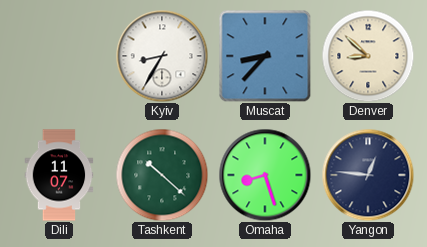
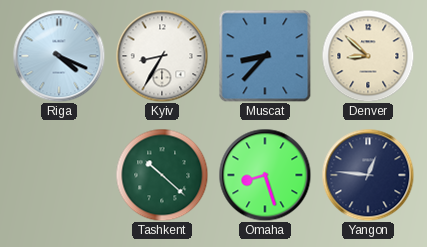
Riga: none -> 4:19
Dili: 11:07 -> none
